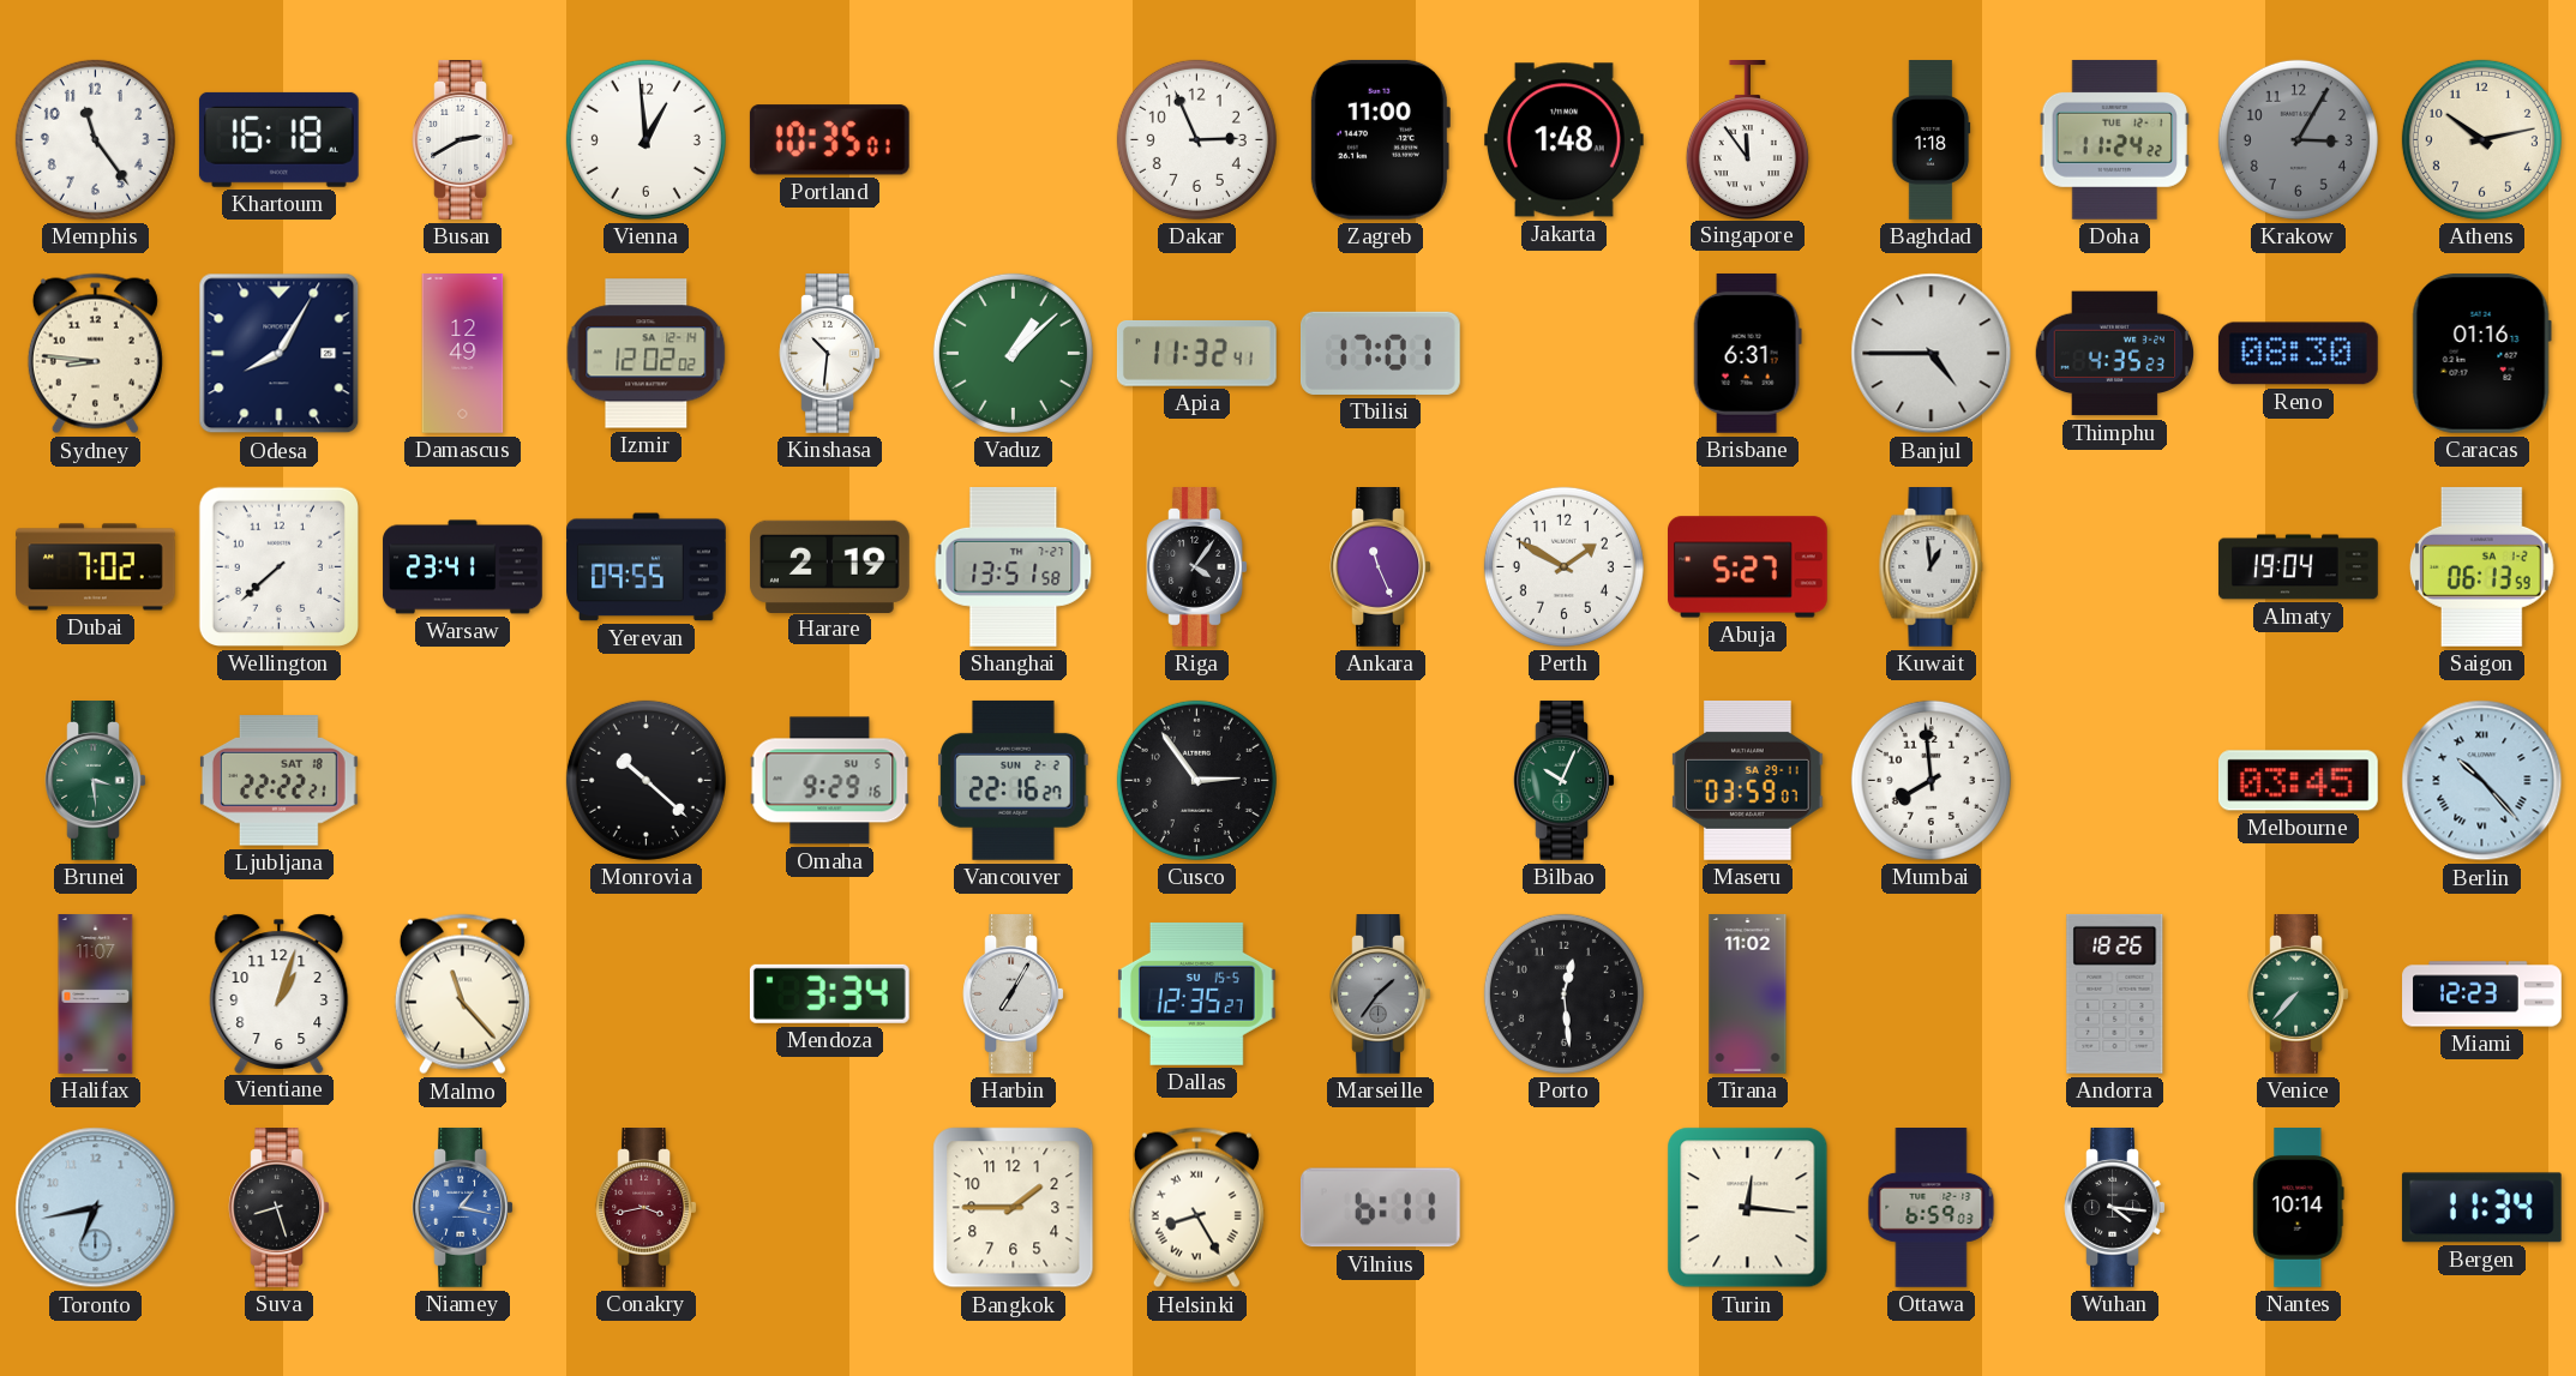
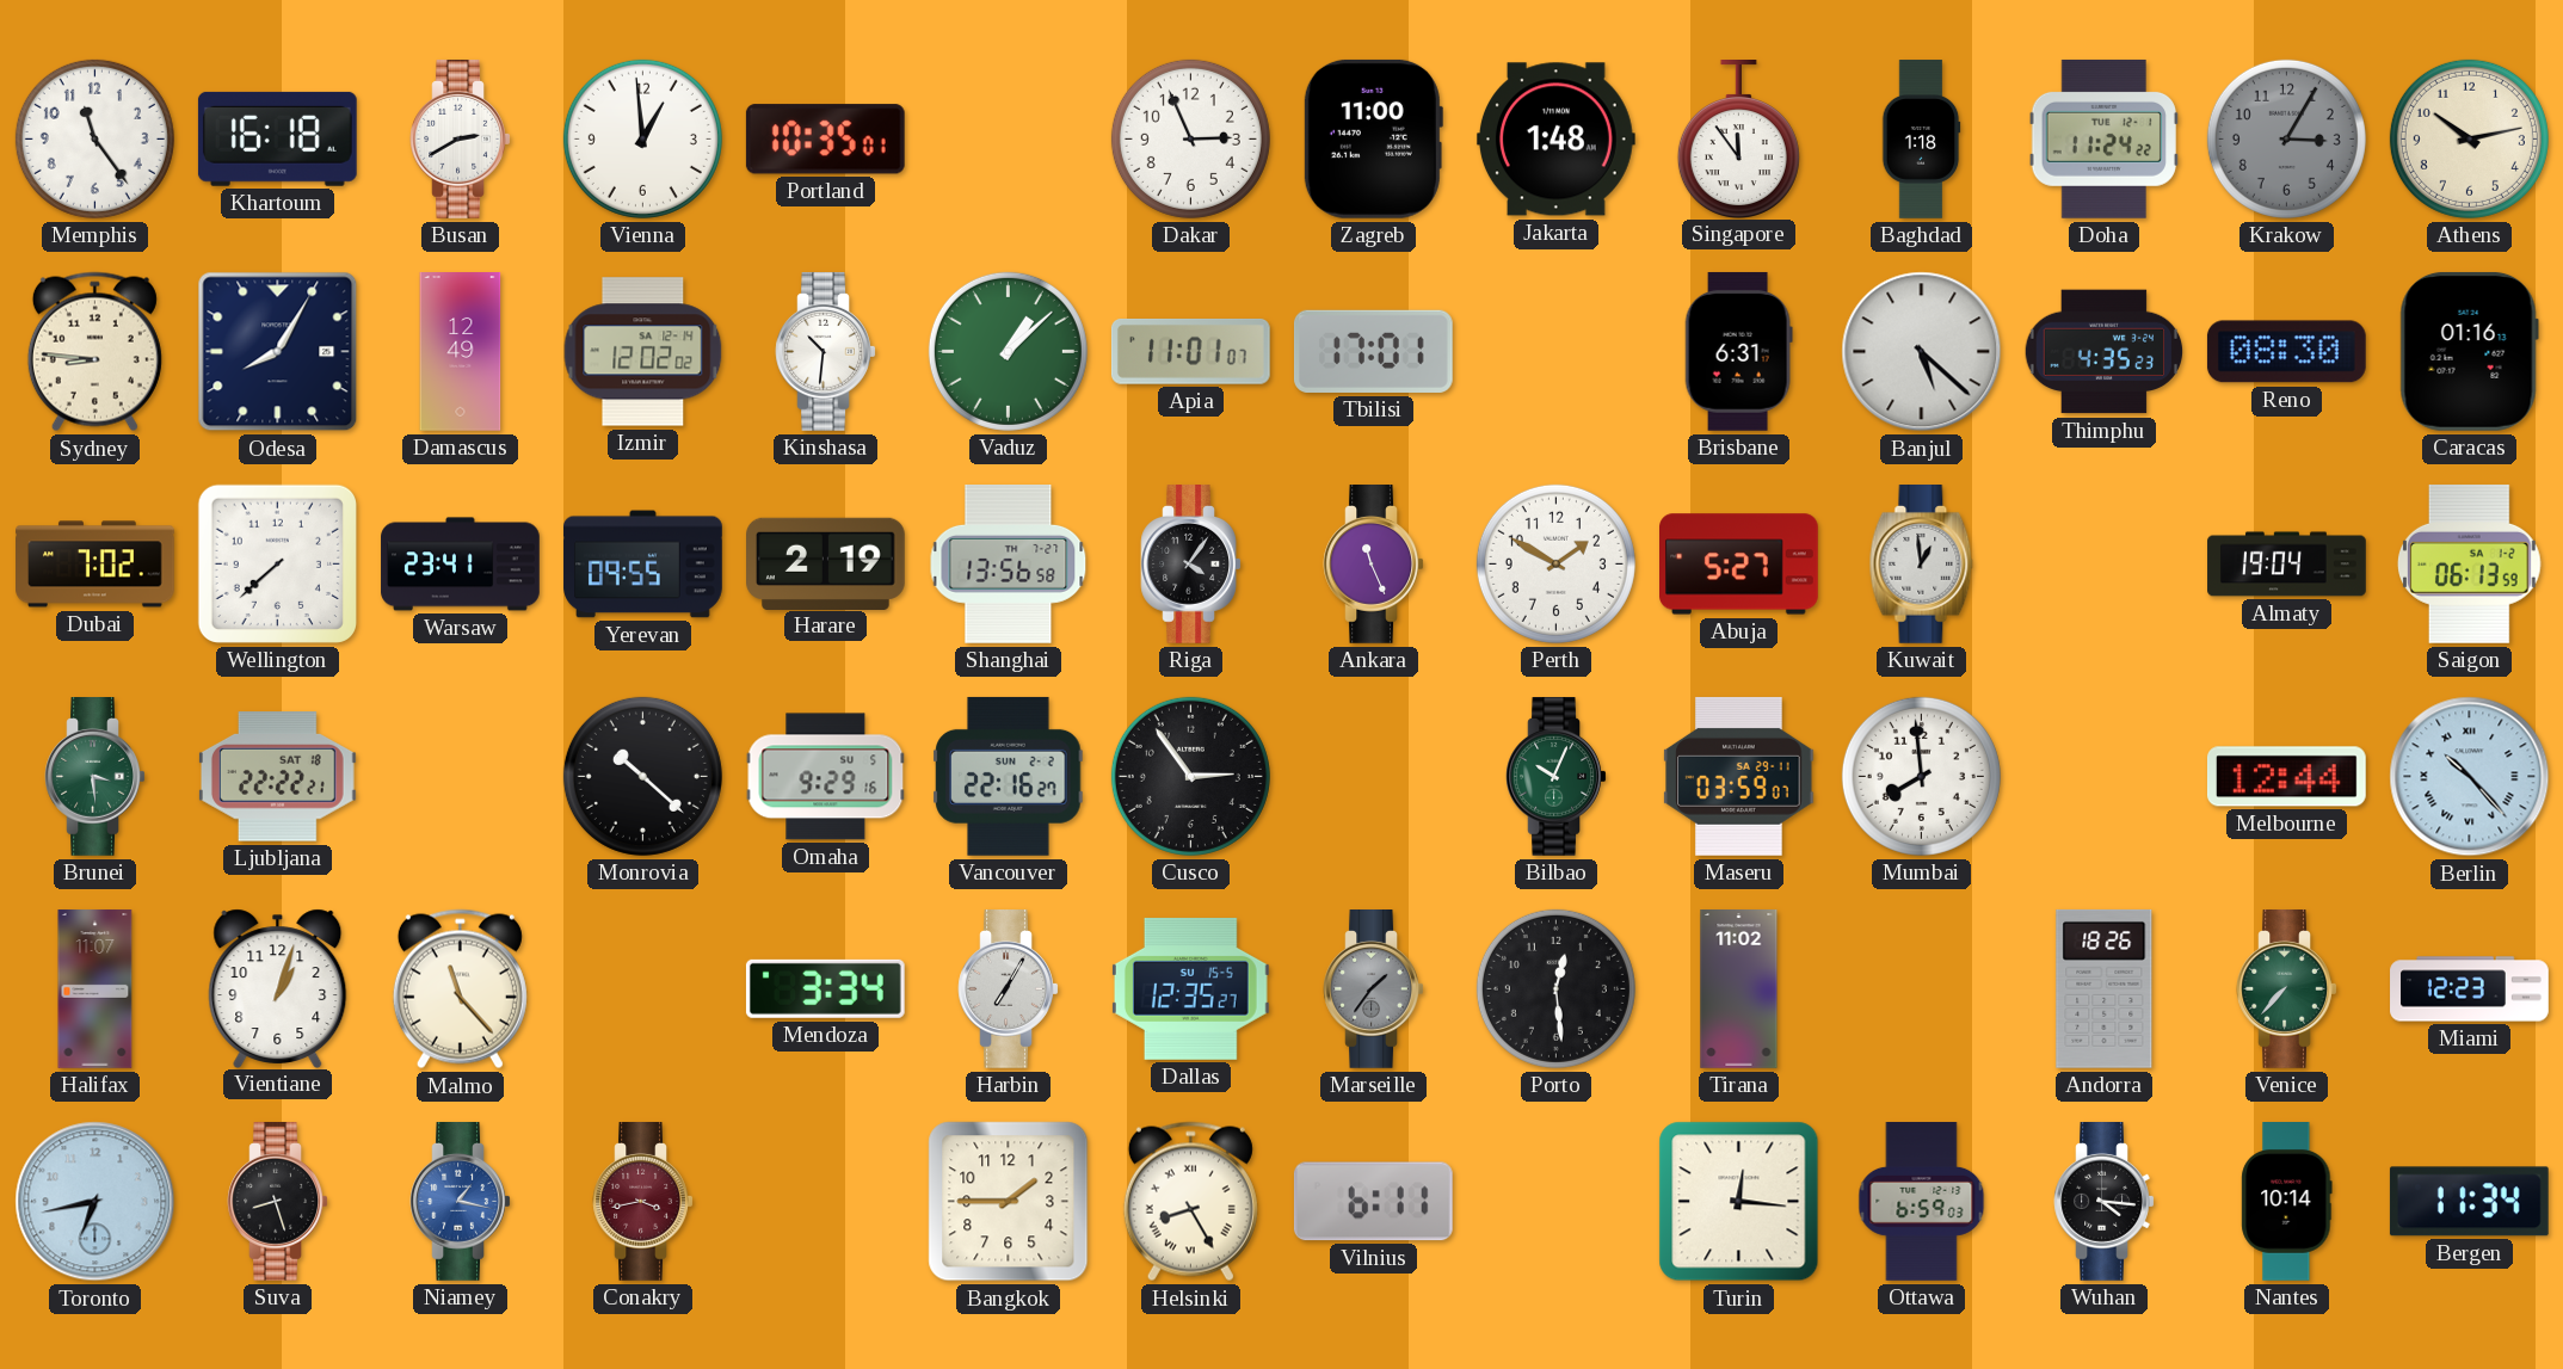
Apia: 11:32 -> 11:01
Banjul: 4:45 -> 5:22
Shanghai: 13:51 -> 13:56
Melbourne: 03:45 -> 12:44
